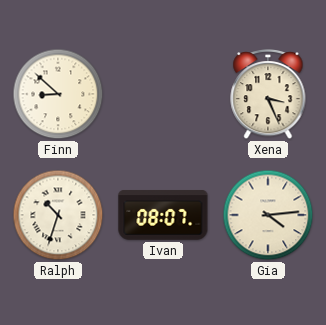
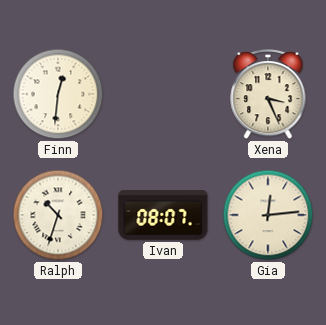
Finn: 8:52 -> 12:31
Gia: 4:14 -> 12:14
